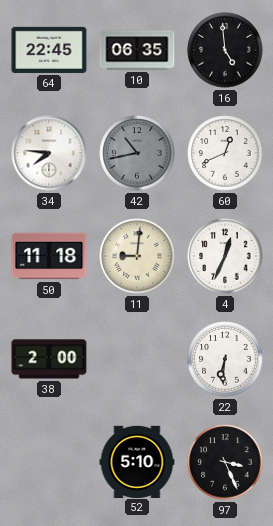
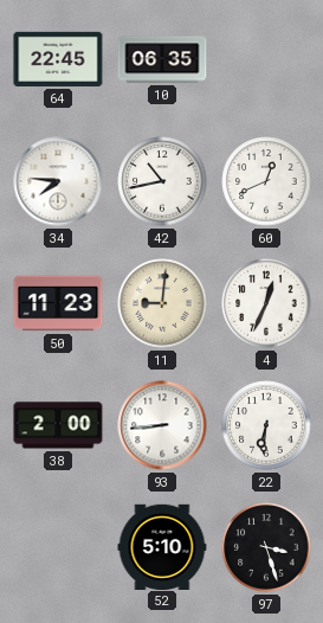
16: 4:59 -> none
42 dial: grey -> white
50: 11:18 -> 11:23
93: none -> 8:44
97: 3:26 -> 3:27
